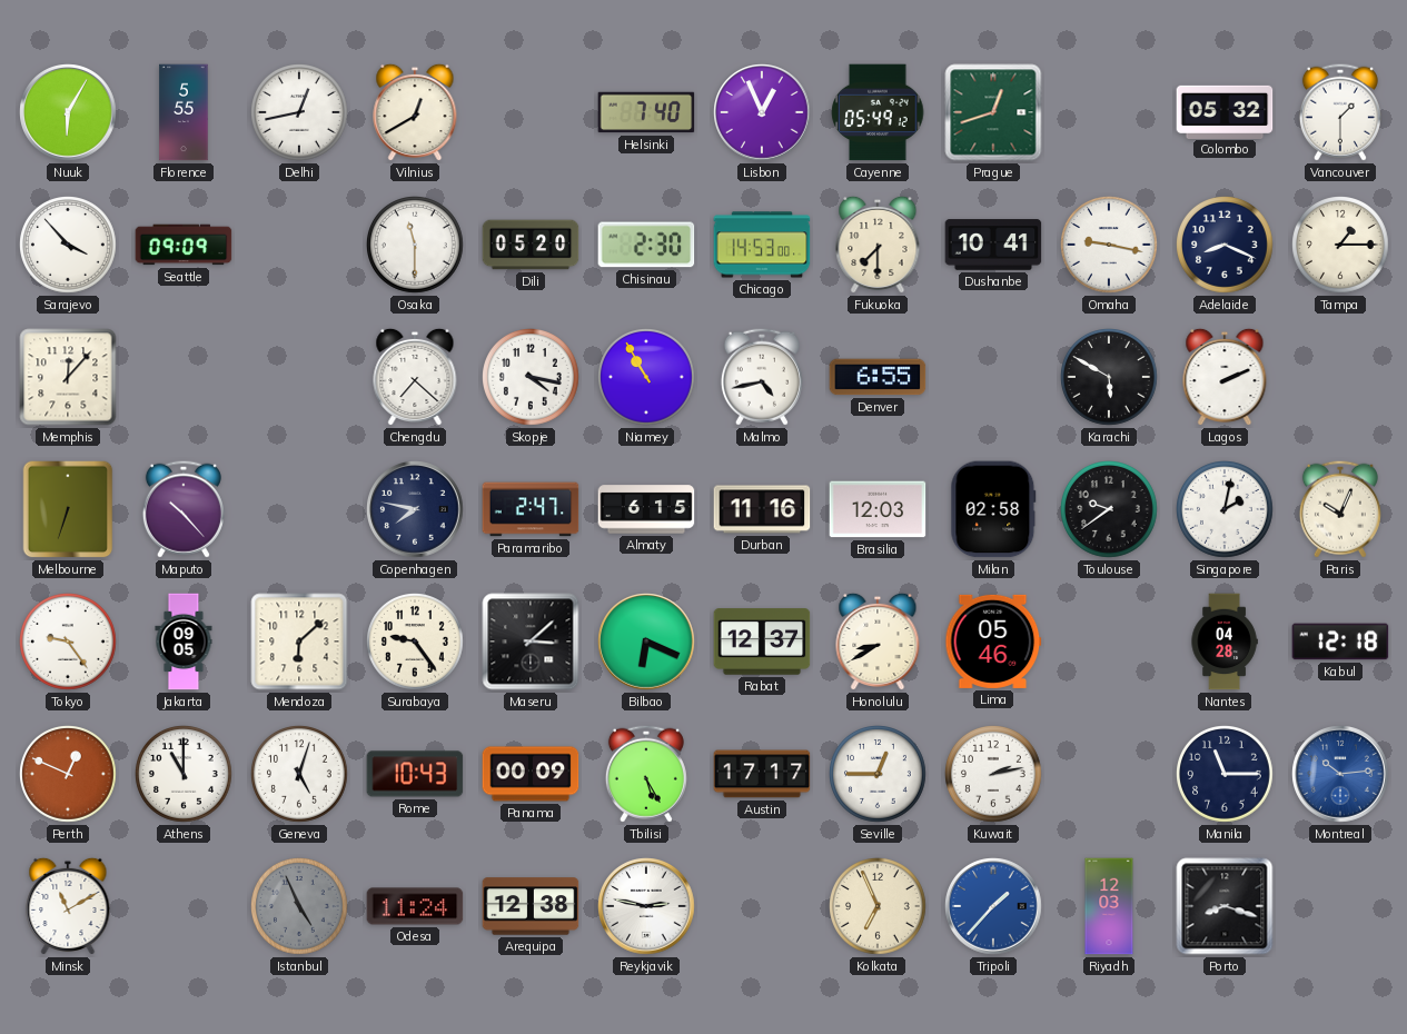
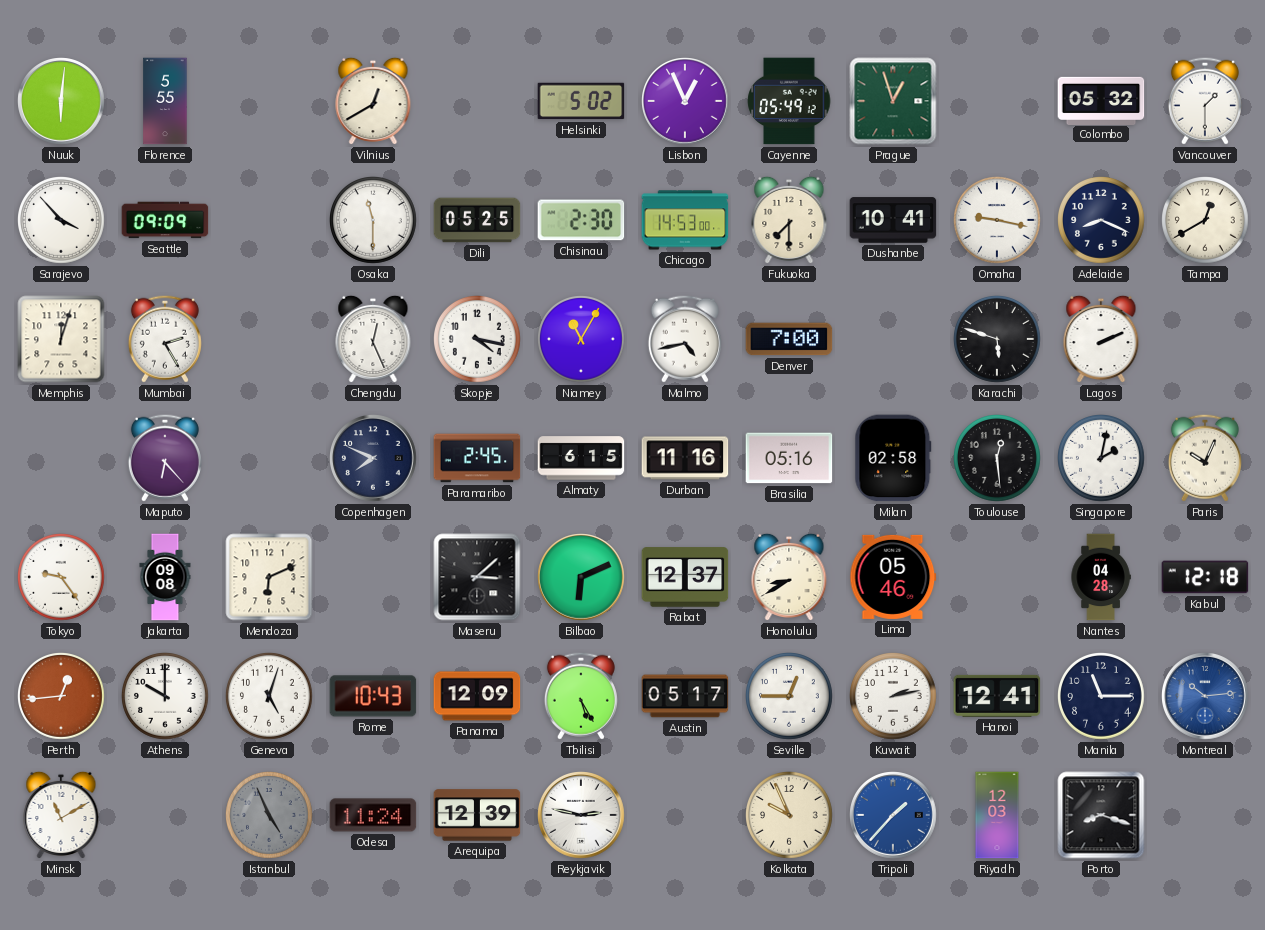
Nuuk: 6:05 -> 6:01
Delhi: 12:43 -> none
Helsinki: 7:40 -> 5:02
Prague: 12:42 -> 12:57
Dili: 05:20 -> 05:25
Tampa: 1:15 -> 12:40
Memphis: 12:07 -> 12:03
Mumbai: none -> 2:25
Chengdu: 7:22 -> 12:26
Niamey: 10:55 -> 11:05
Denver: 6:55 -> 7:00
Karachi: 5:50 -> 5:48
Melbourne: 6:33 -> none
Maputo: 10:23 -> 6:23
Copenhagen: 7:47 -> 7:49
Paramaribo: 2:47 -> 2:45
Brasilia: 12:03 -> 05:16
Toulouse: 9:39 -> 12:29
Jakarta: 09:05 -> 09:08
Mendoza: 6:08 -> 6:11
Surabaya: 9:24 -> none
Bilbao: 6:19 -> 6:11
Perth: 12:49 -> 12:44
Athens: 11:00 -> 10:00
Panama: 00:09 -> 12:09
Austin: 17:17 -> 05:17
Hanoi: none -> 12:41
Arequipa: 12:38 -> 12:39
Kolkata: 6:56 -> 9:56
